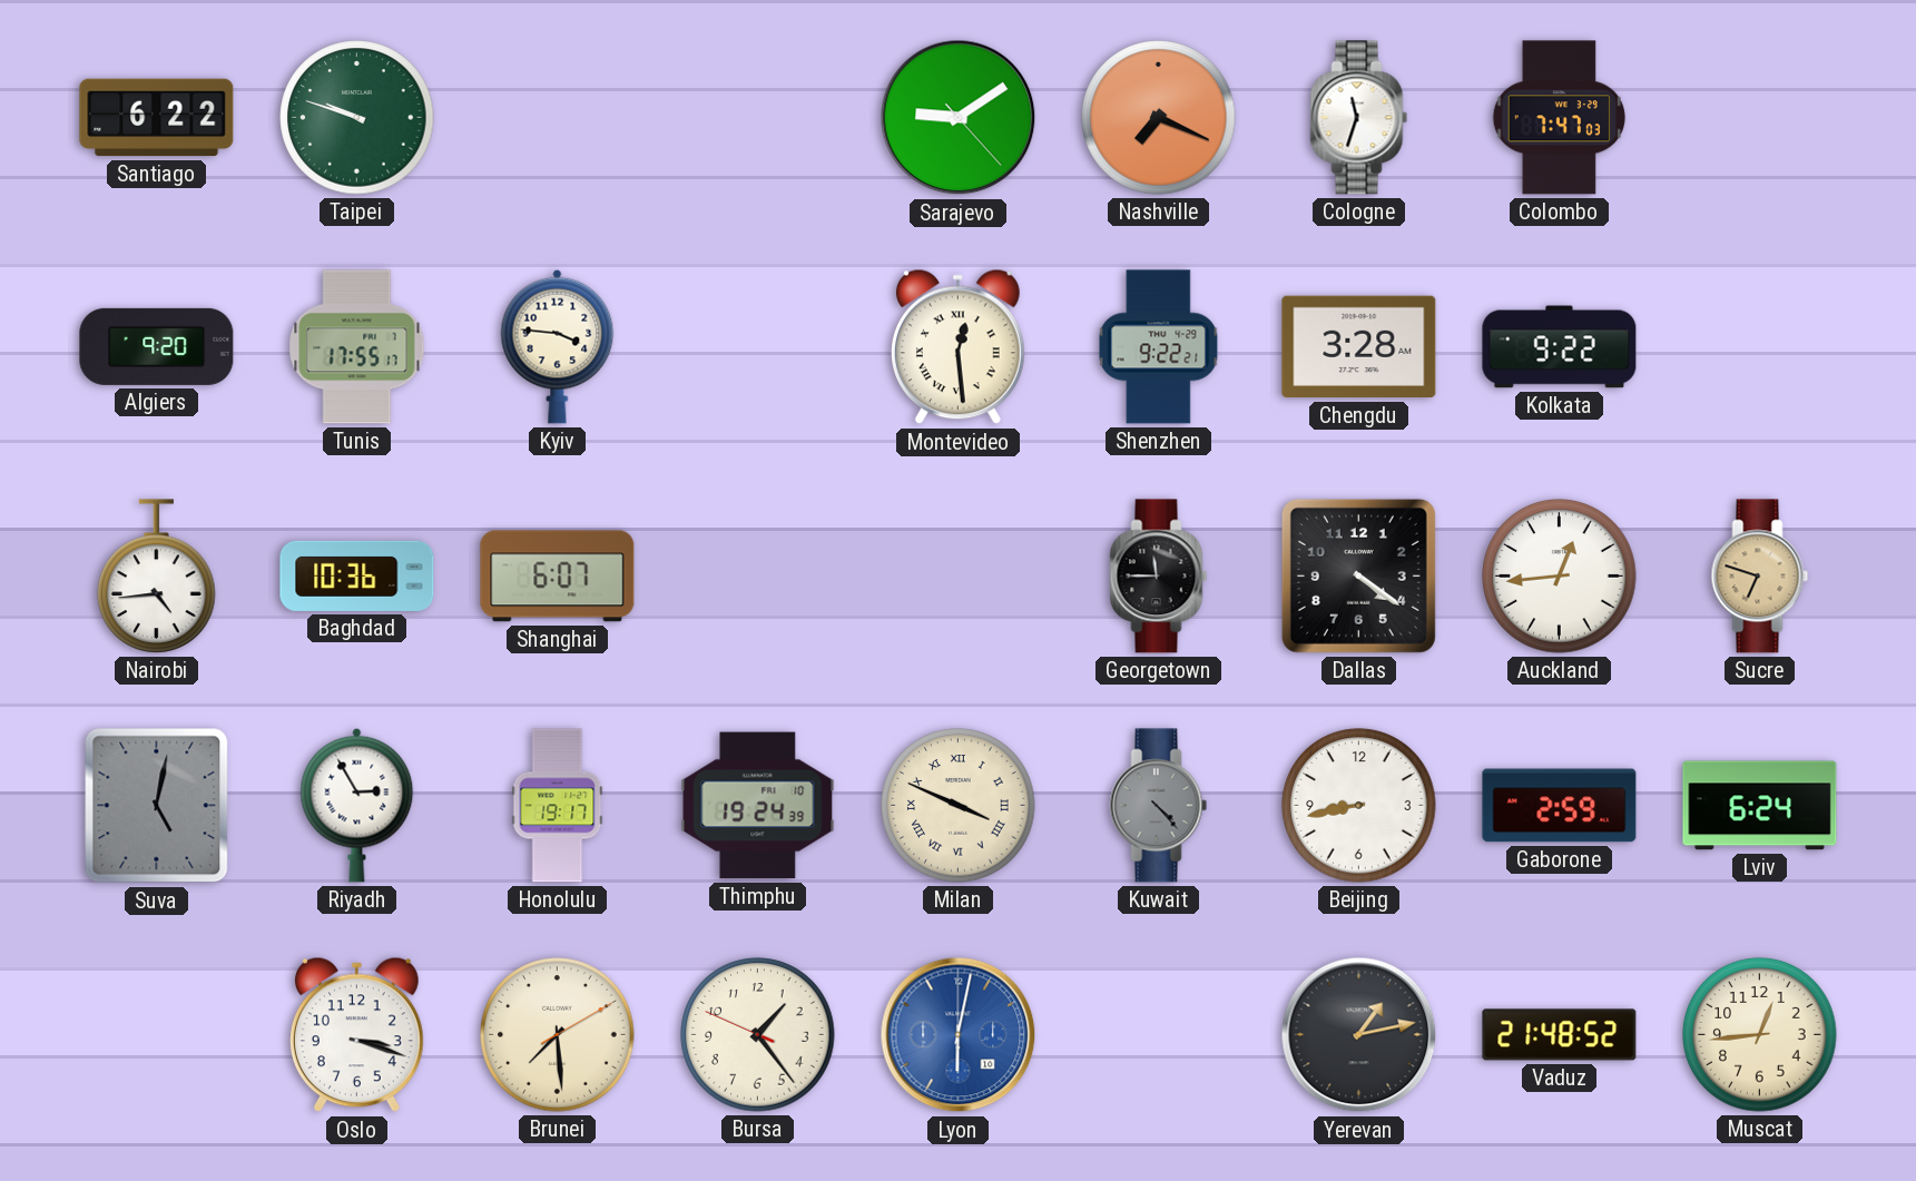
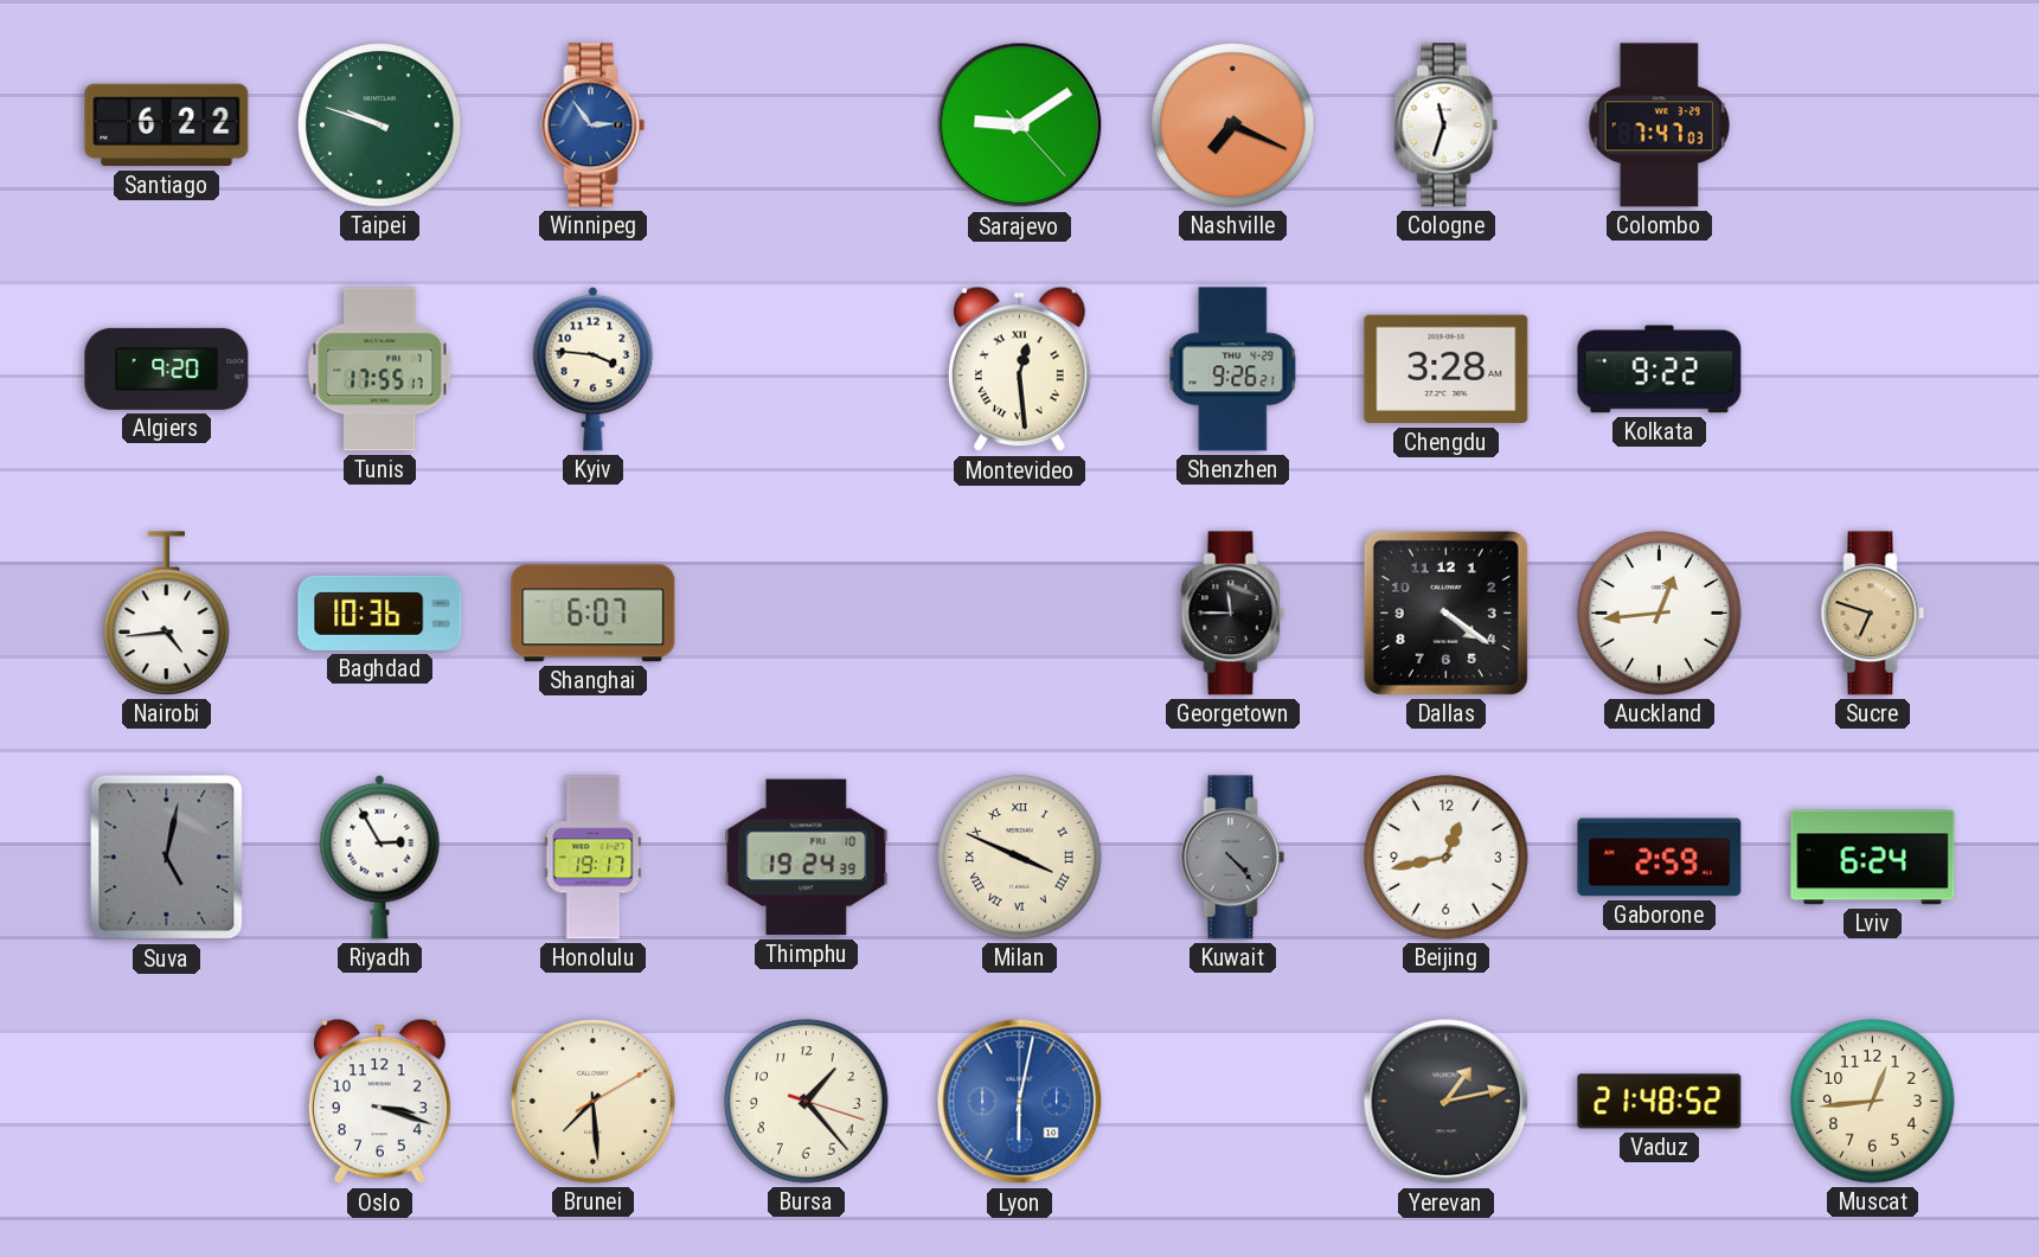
Winnipeg: none -> 2:54
Shenzhen: 9:22 -> 9:26
Beijing: 8:43 -> 12:43
Bursa: 1:23:49 -> 1:23:18
